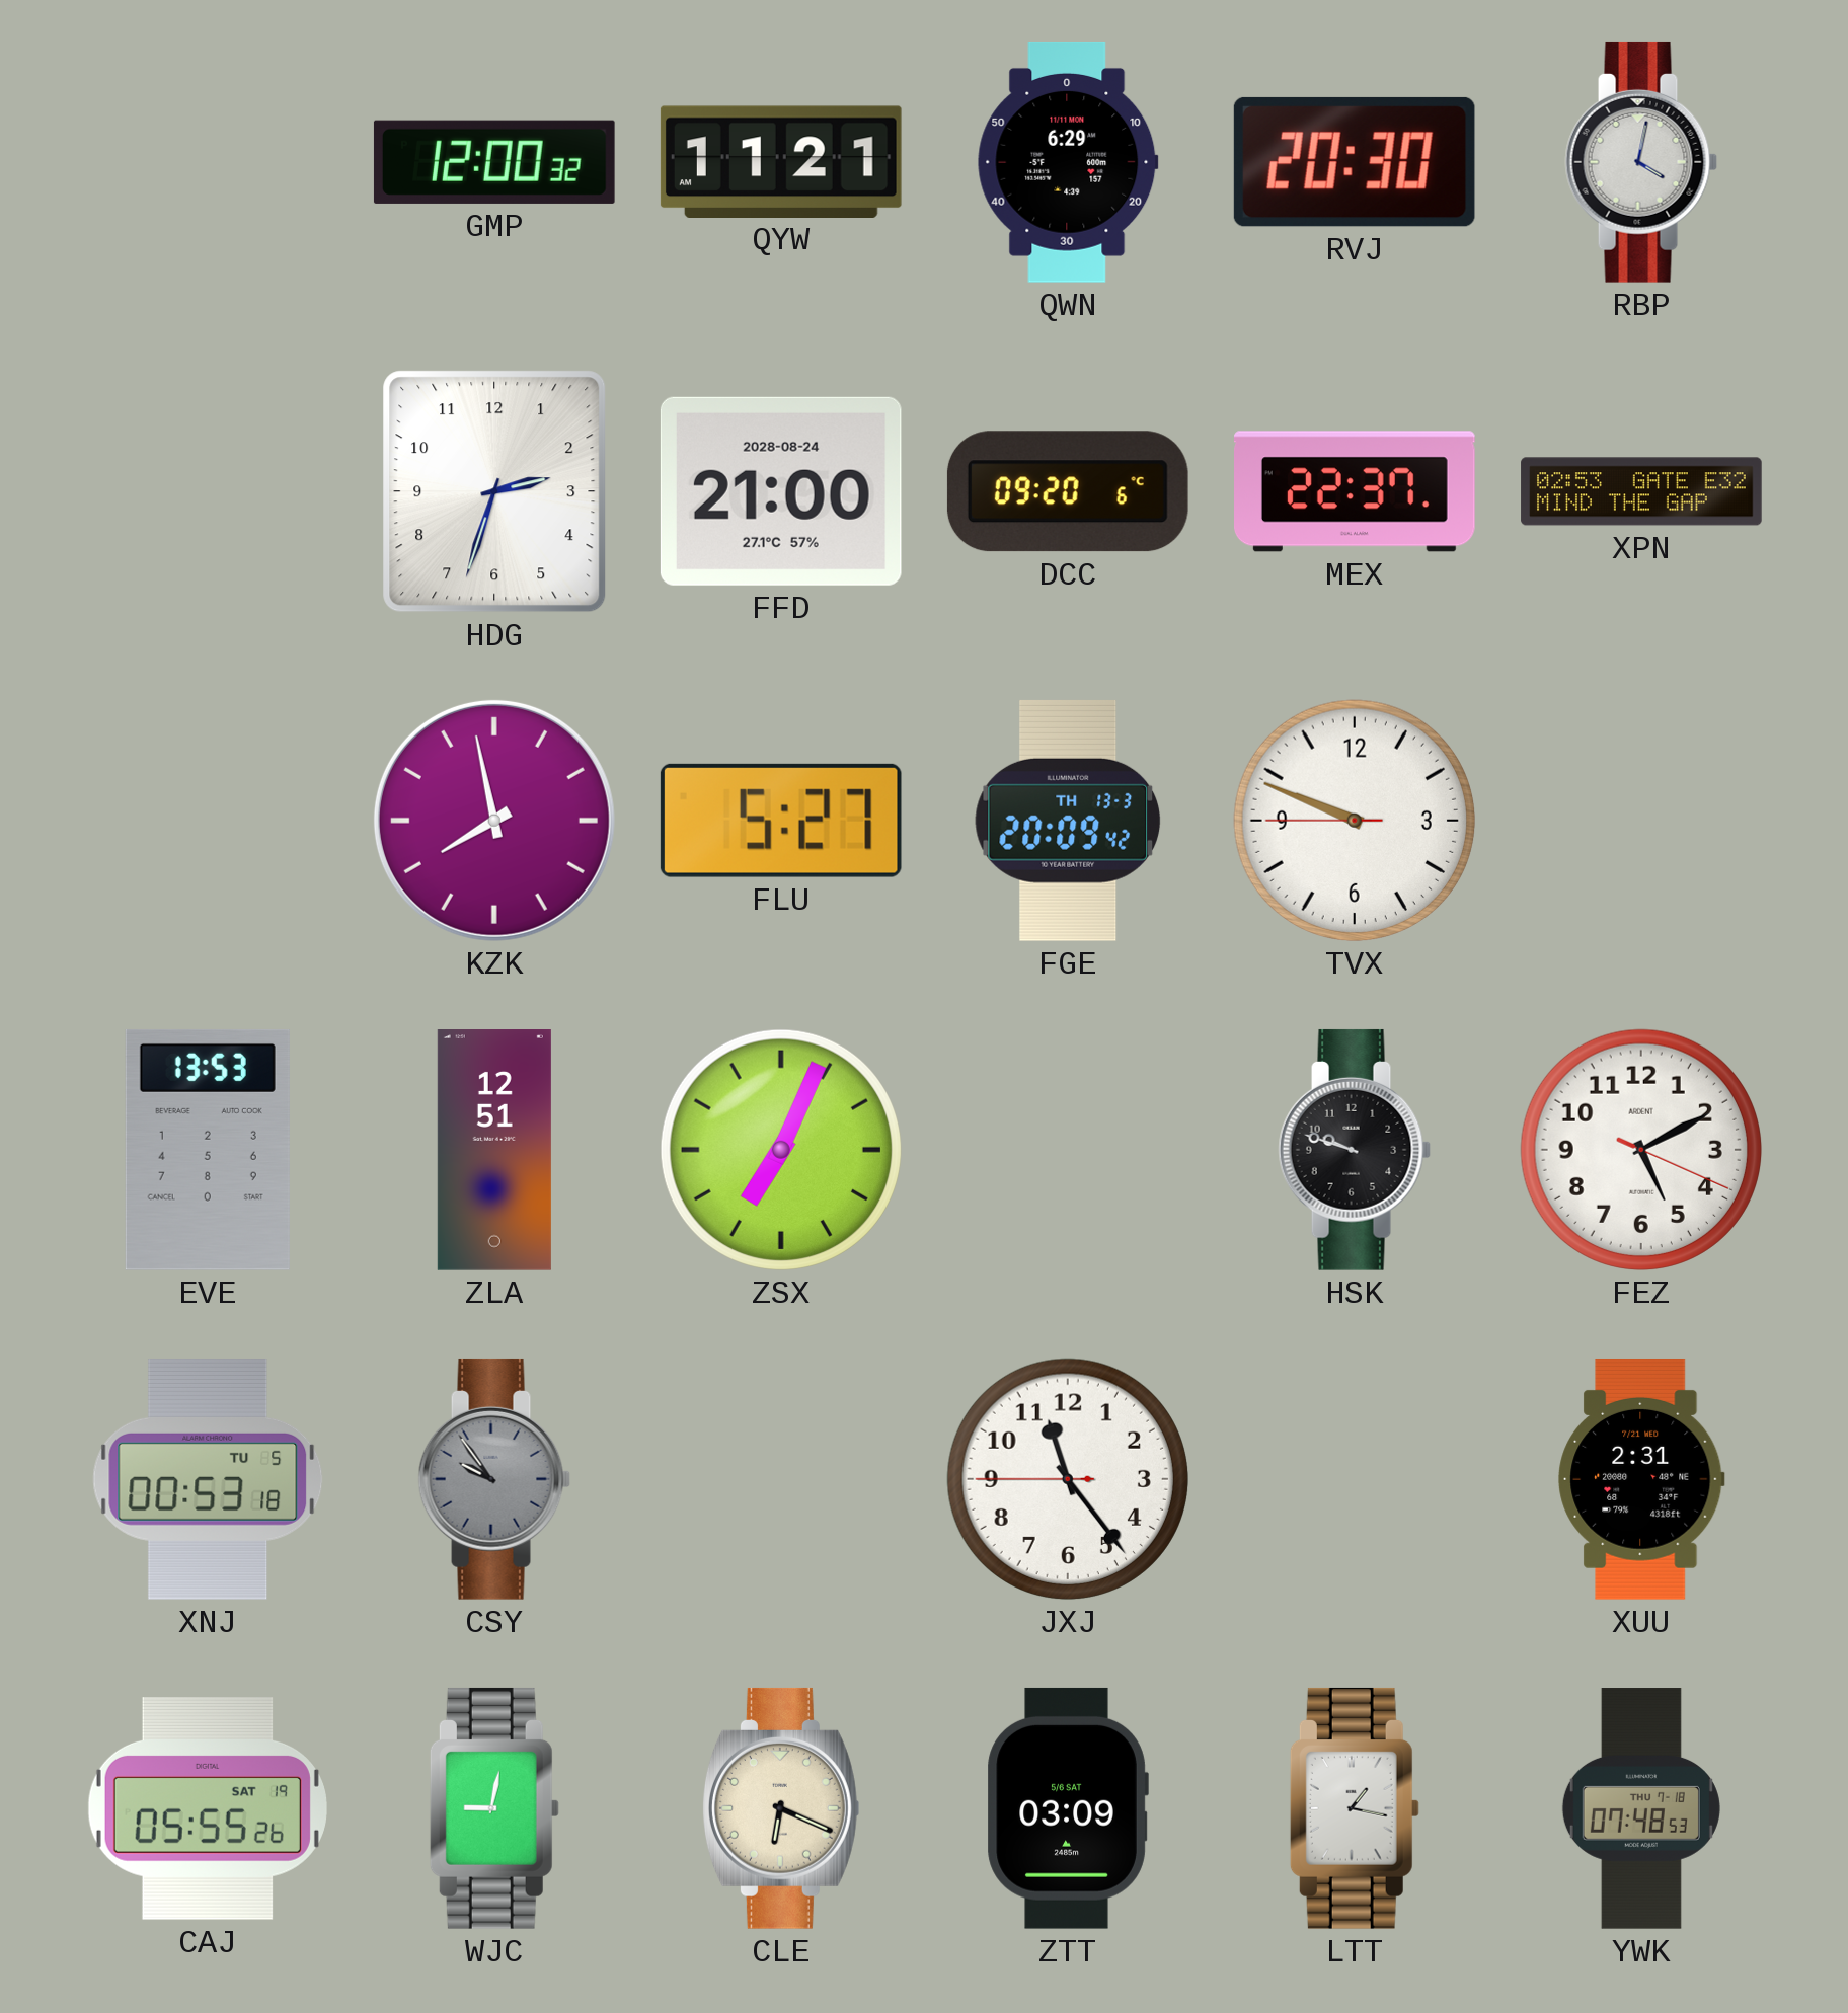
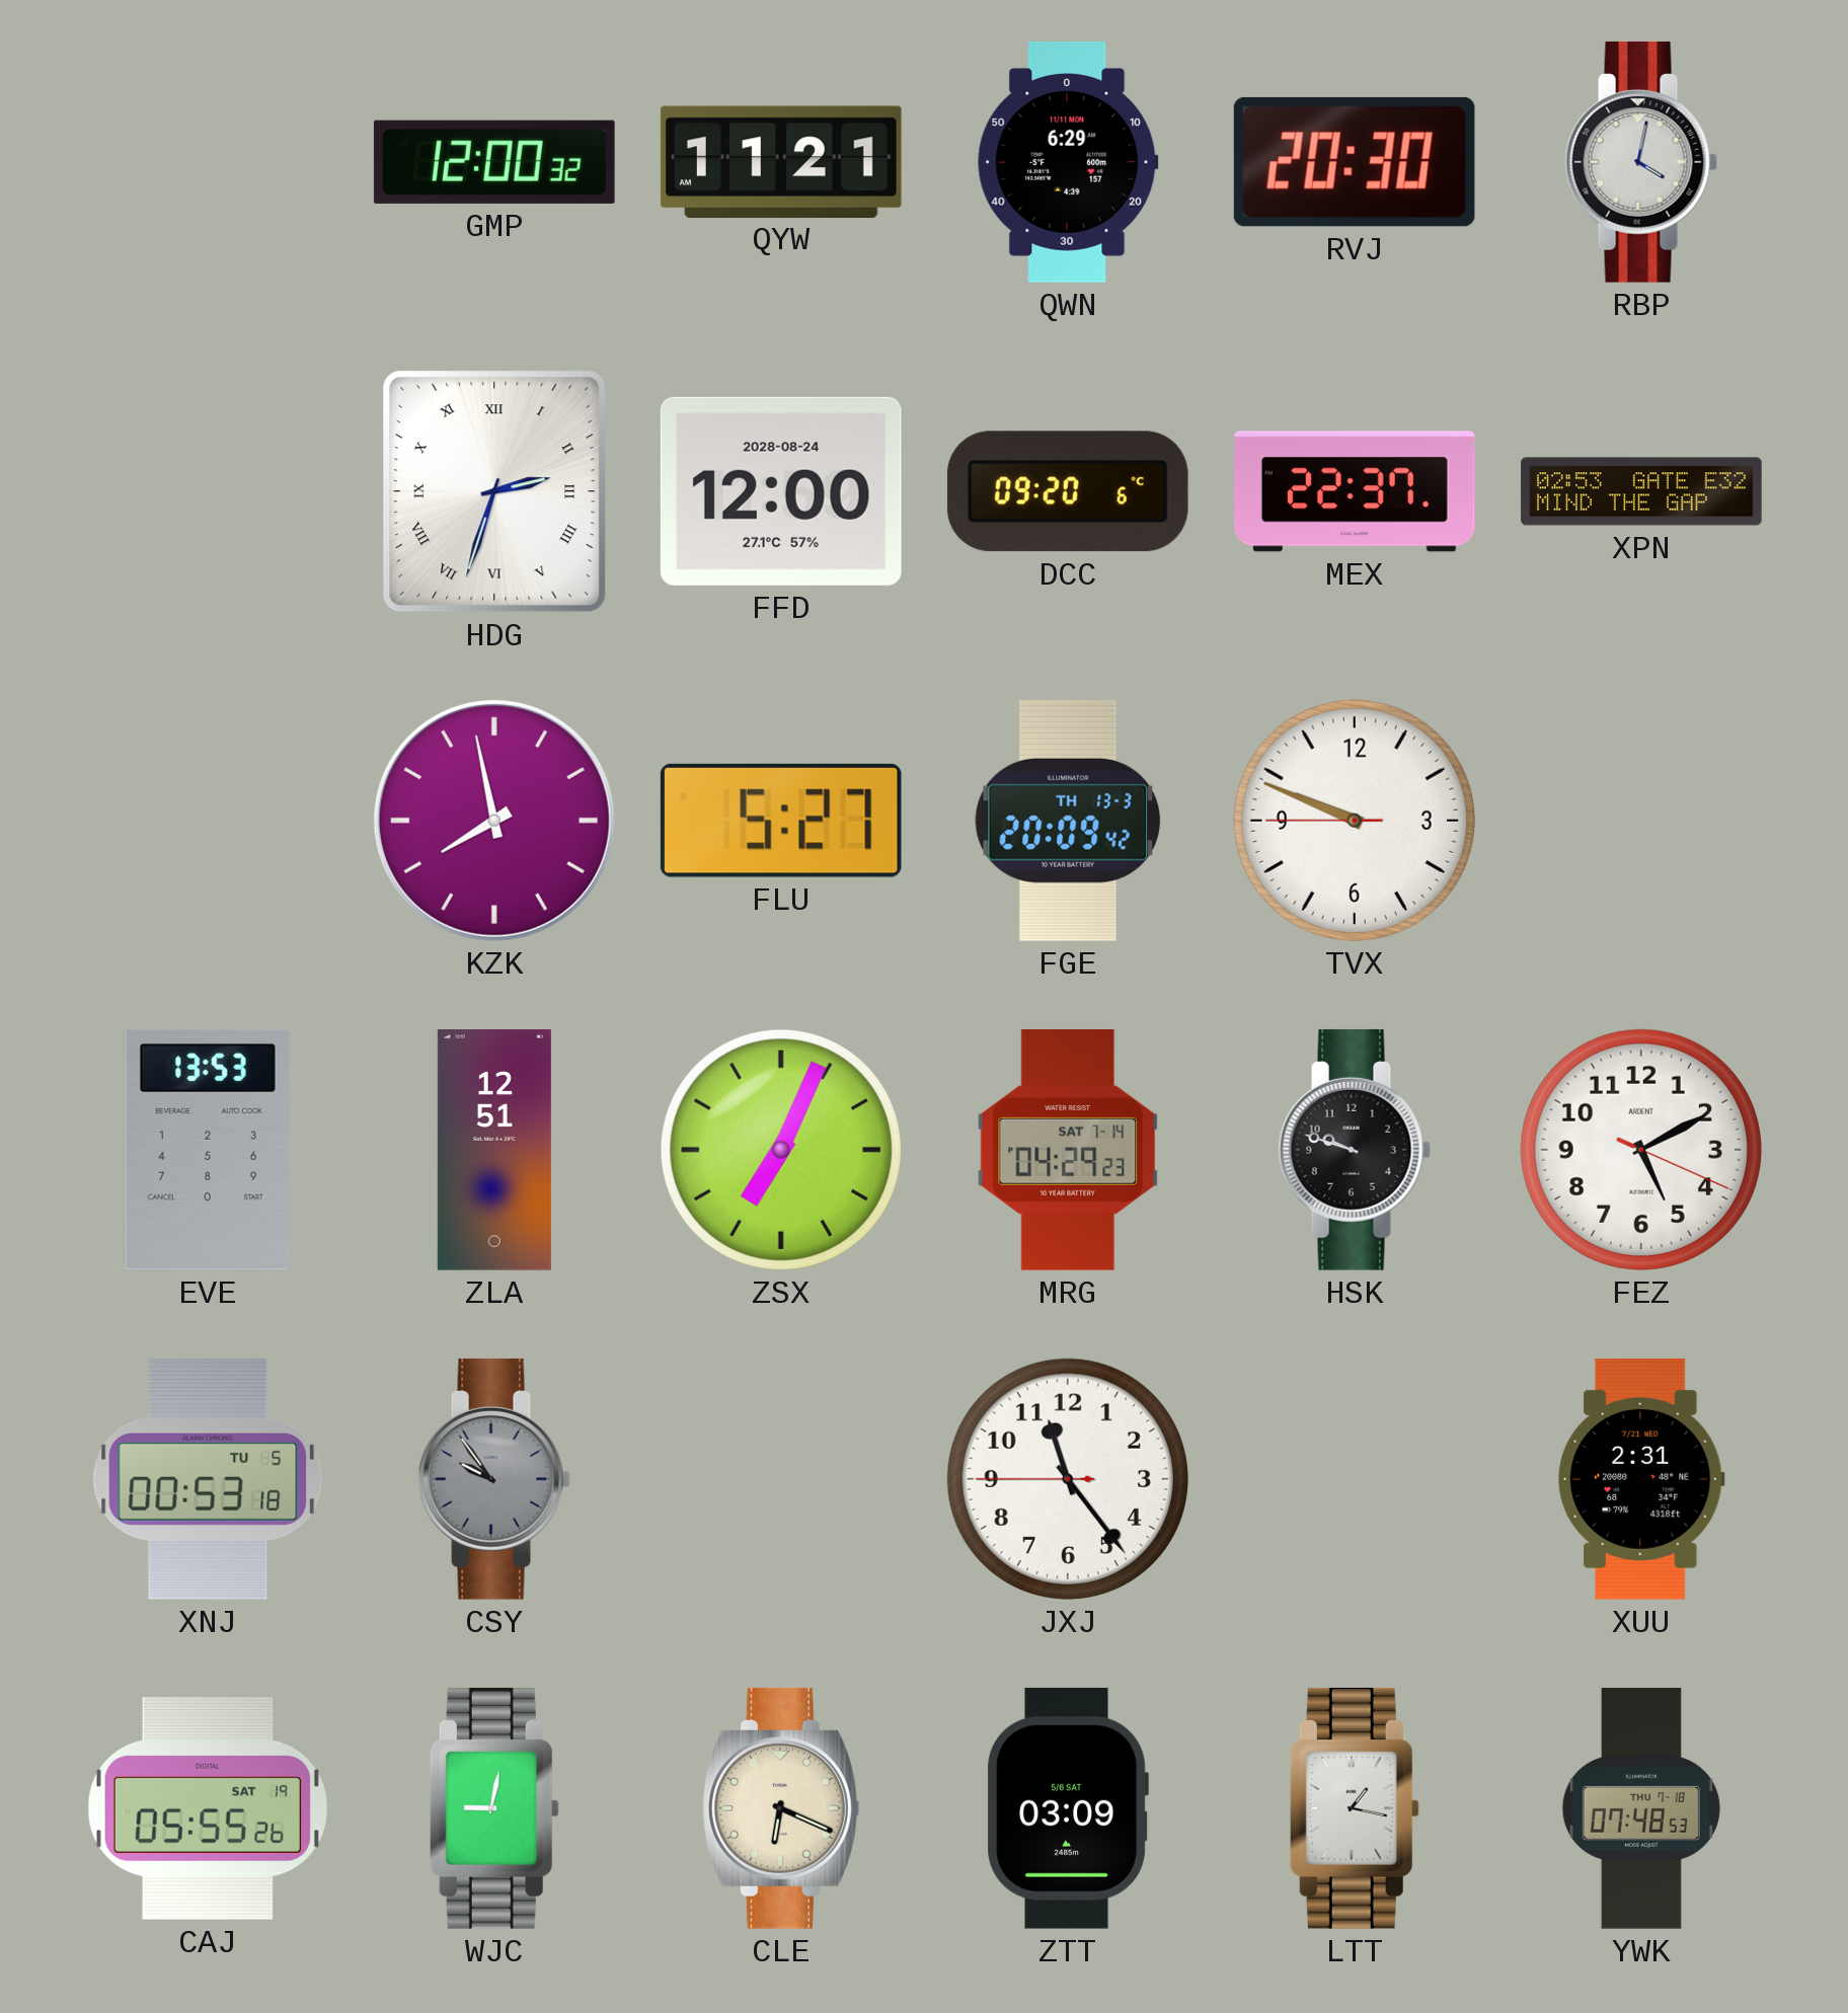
HDG numerals: Arabic -> Roman
FFD: 21:00 -> 12:00
MRG: none -> 04:29
